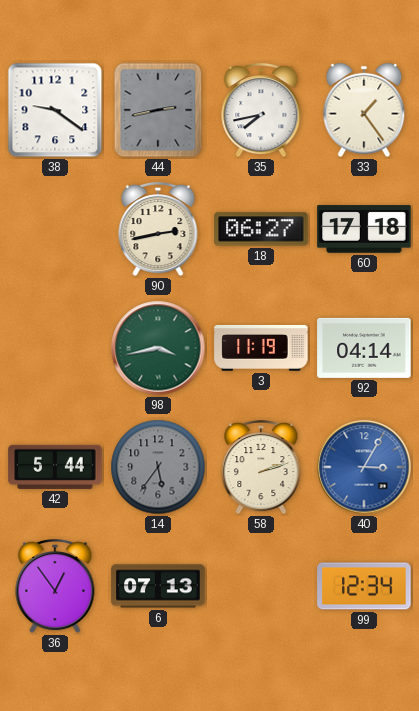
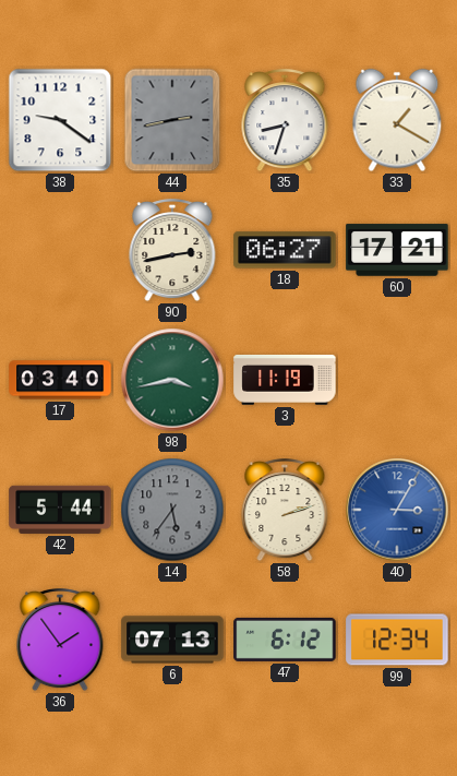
35: 7:43 -> 8:33
33: 1:24 -> 1:20
60: 17:18 -> 17:21
17: none -> 03:40
92: 04:14 -> none
36: 12:54 -> 1:54
47: none -> 6:12
